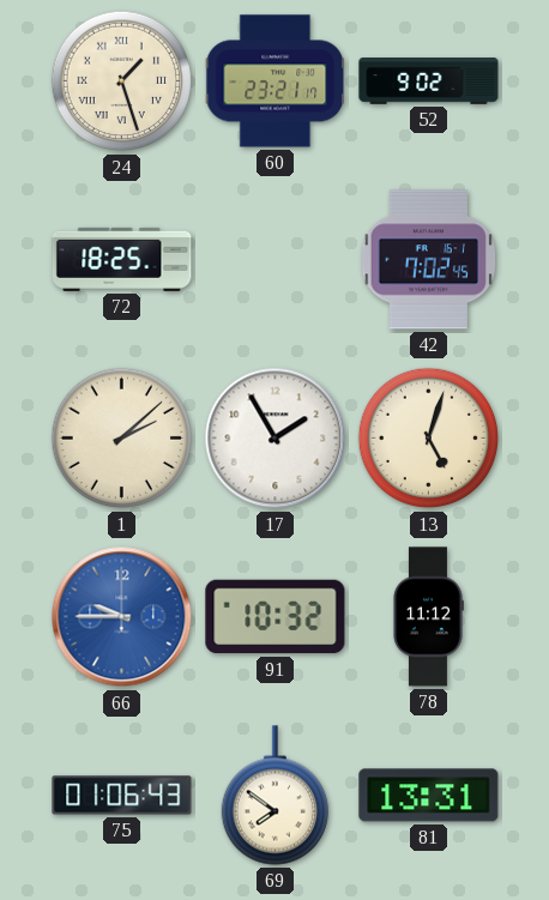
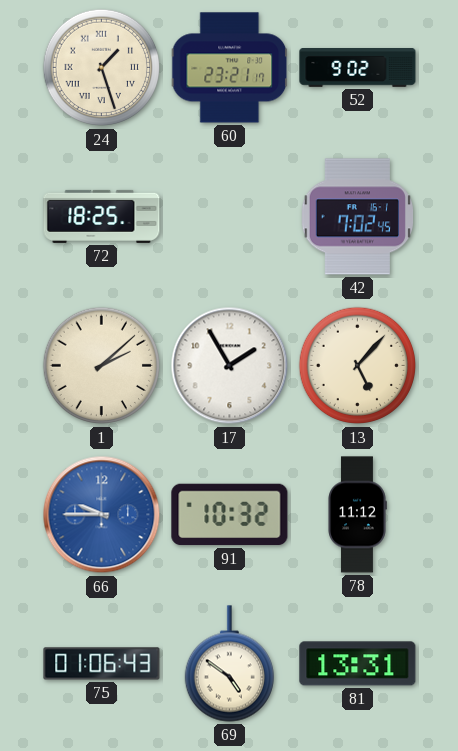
13: 5:03 -> 5:07
69: 7:51 -> 4:51
